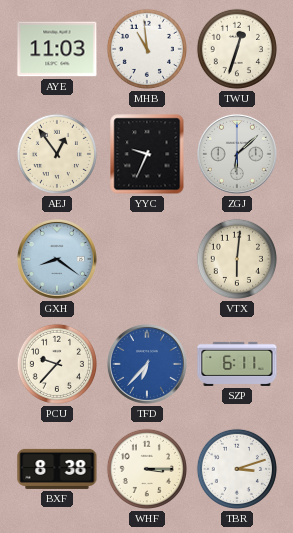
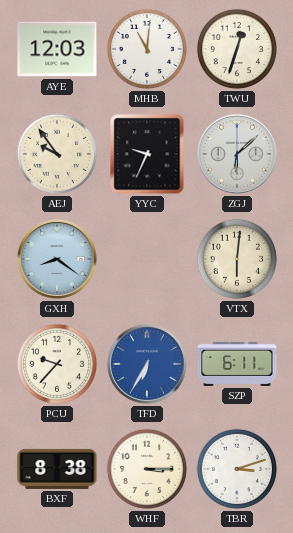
AYE: 11:03 -> 12:03
MHB: 10:59 -> 11:01
AEJ: 12:54 -> 9:54
TFD: 6:37 -> 6:35
